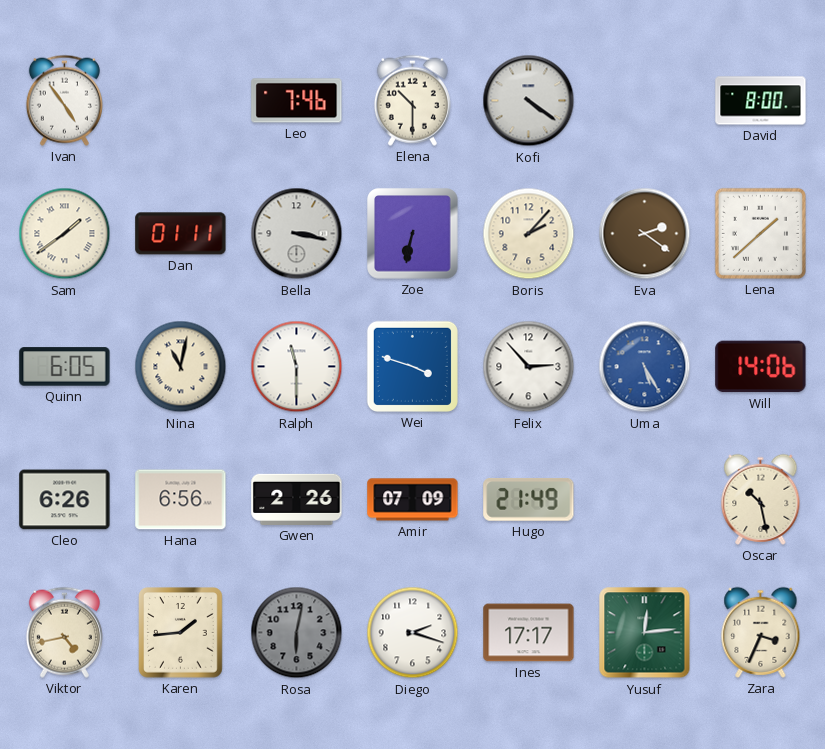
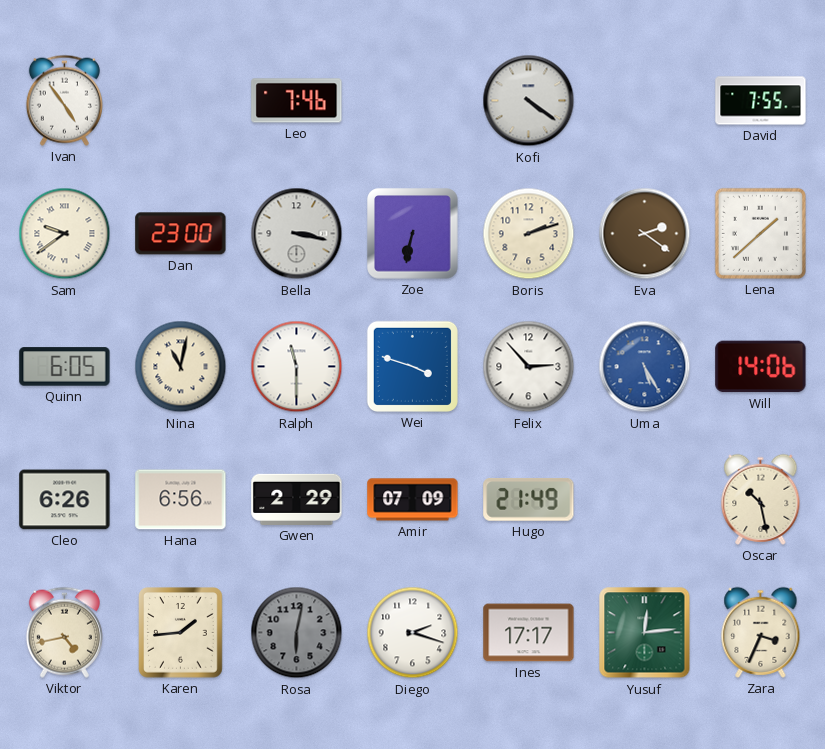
Elena: 10:30 -> none
David: 8:00 -> 7:55
Sam: 1:39 -> 9:39
Dan: 01:11 -> 23:00
Boris: 2:07 -> 2:12
Gwen: 2:26 -> 2:29
